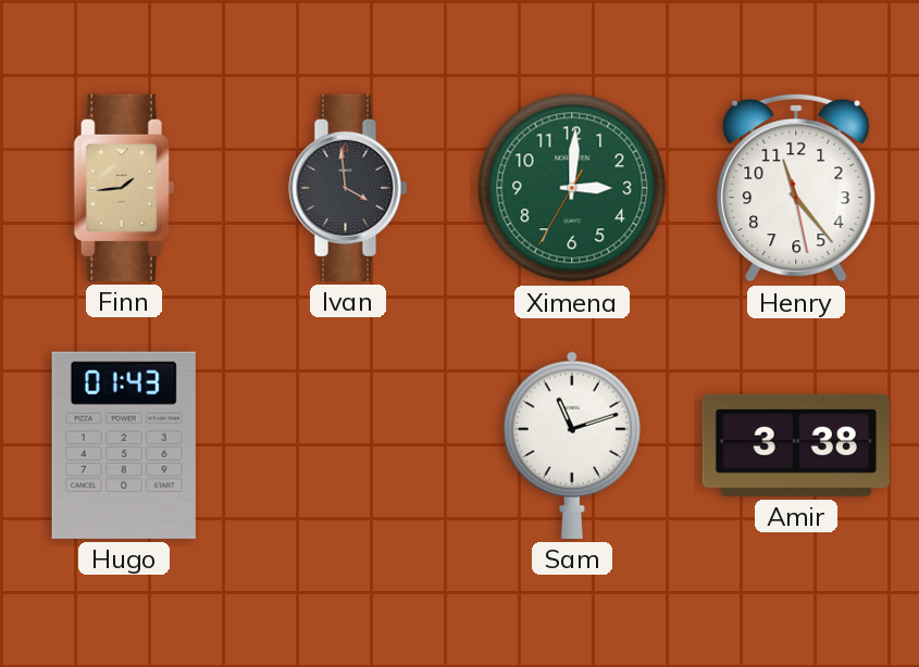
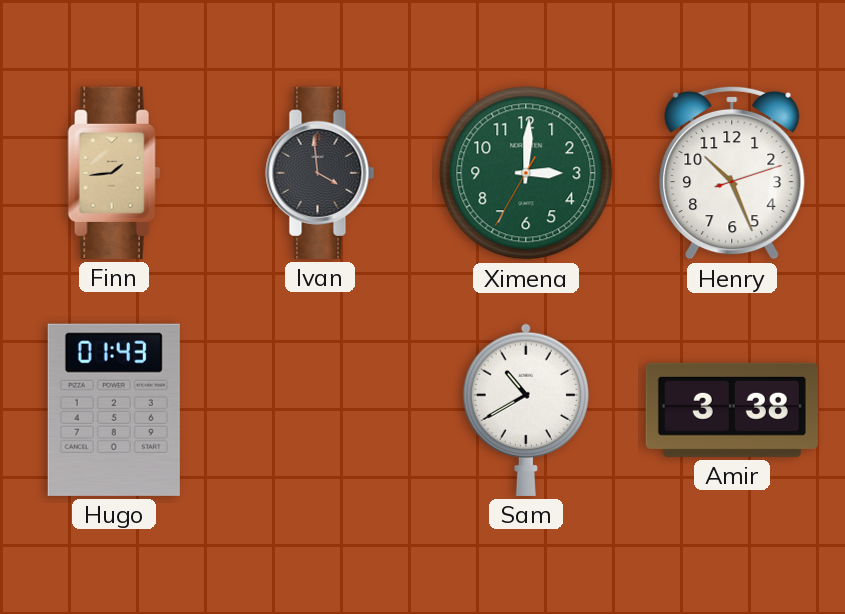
Henry: 11:23 -> 10:26
Sam: 11:12 -> 10:40
